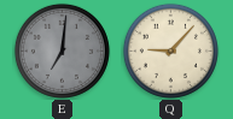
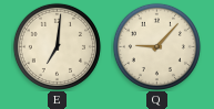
E dial: grey -> cream
